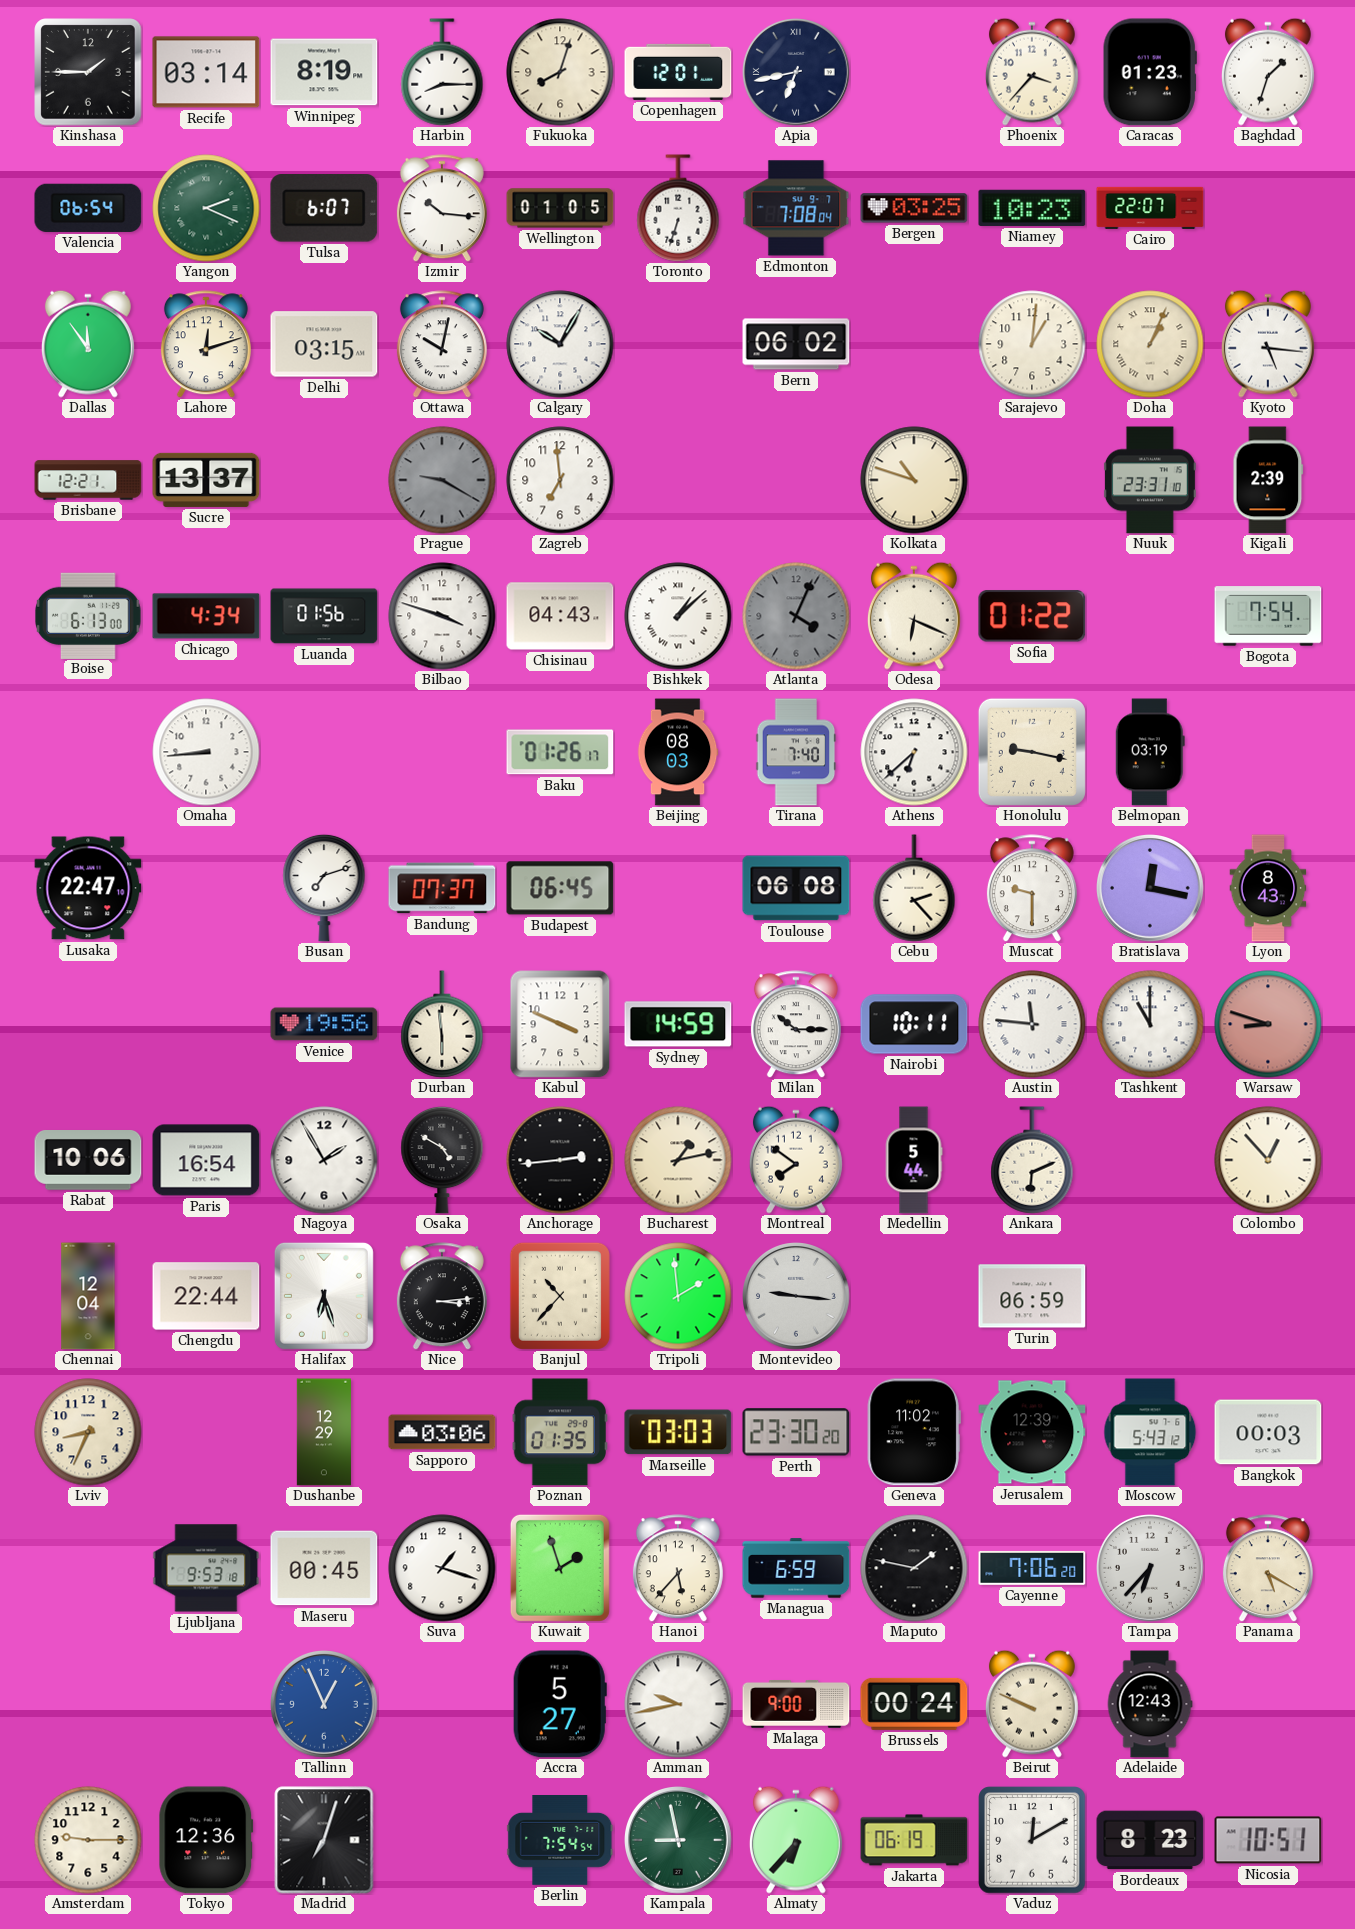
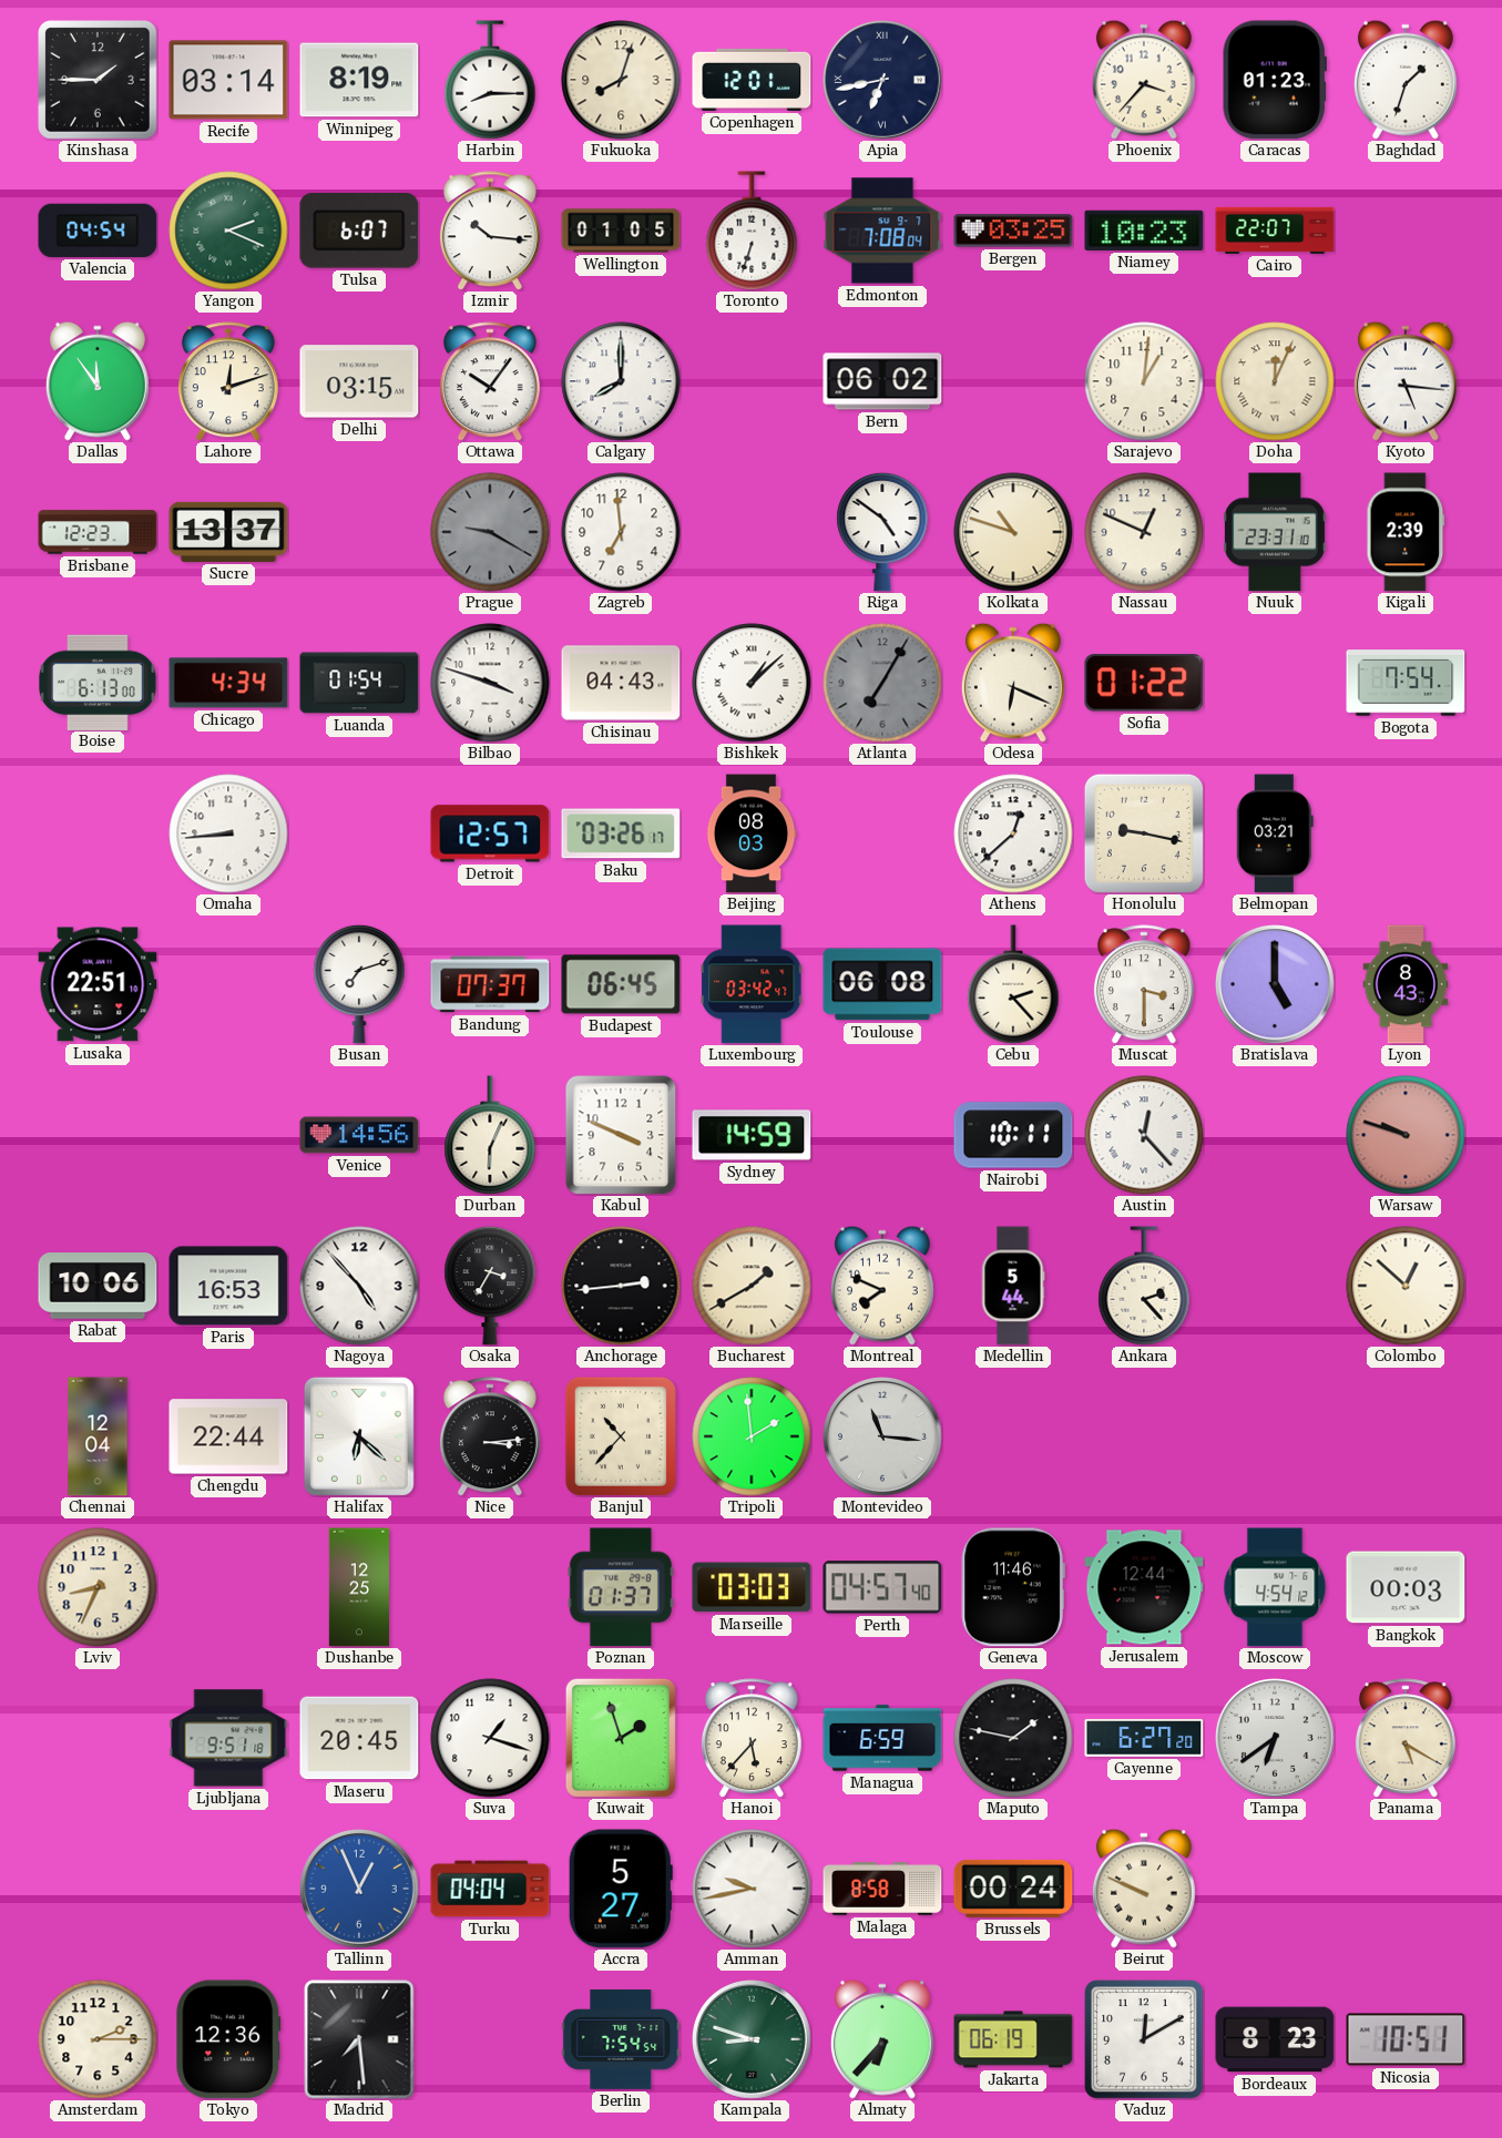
Valencia: 06:54 -> 04:54
Ottawa: 10:02 -> 10:06
Calgary: 10:05 -> 8:00
Doha: 1:04 -> 12:04
Brisbane: 12:21 -> 12:23
Riga: none -> 4:51
Nassau: none -> 12:49
Luanda: 01:56 -> 01:54
Atlanta: 4:04 -> 7:05
Detroit: none -> 12:57
Baku: 01:26 -> 03:26
Tirana: 7:40 -> none
Athens: 6:38 -> 12:38
Belmopan: 03:19 -> 03:21
Lusaka: 22:47 -> 22:51
Luxembourg: none -> 03:42
Muscat: 9:30 -> 3:30
Bratislava: 12:17 -> 5:00
Venice: 19:56 -> 14:56
Durban: 5:59 -> 6:04
Milan: 10:15 -> none
Austin: 11:46 -> 12:23
Tashkent: 11:00 -> none
Warsaw: 8:48 -> 9:48
Paris: 16:54 -> 16:53
Nagoya: 1:55 -> 4:53
Osaka: 4:50 -> 3:35
Bucharest: 1:13 -> 1:40
Montreal: 7:51 -> 7:49
Ankara: 6:11 -> 2:23
Colombo: 12:53 -> 12:52
Halifax: 6:27 -> 6:22
Montevideo: 9:16 -> 11:16
Turin: 06:59 -> none
Dushanbe: 12:29 -> 12:25
Sapporo: 03:06 -> none
Poznan: 01:35 -> 01:37
Perth: 23:30 -> 04:57
Geneva: 11:02 -> 11:46
Jerusalem: 12:39 -> 12:44
Moscow: 5:43 -> 4:54
Ljubljana: 9:53 -> 9:51
Maseru: 00:45 -> 20:45
Cayenne: 7:06 -> 6:27
Tampa: 6:37 -> 6:39
Turku: none -> 04:04
Malaga: 9:00 -> 8:58
Adelaide: 12:43 -> none
Amsterdam: 9:15 -> 2:15
Madrid: 7:03 -> 7:29
Kampala: 8:58 -> 8:48
